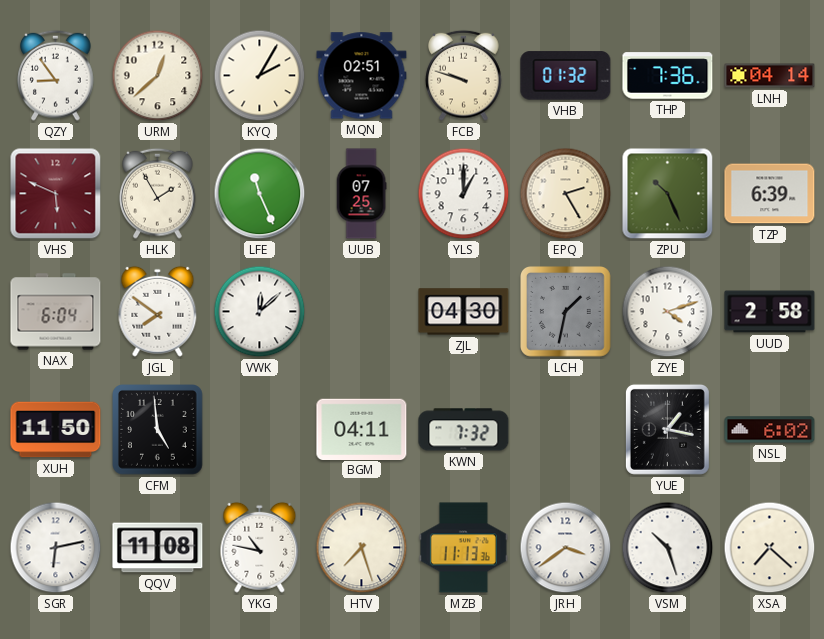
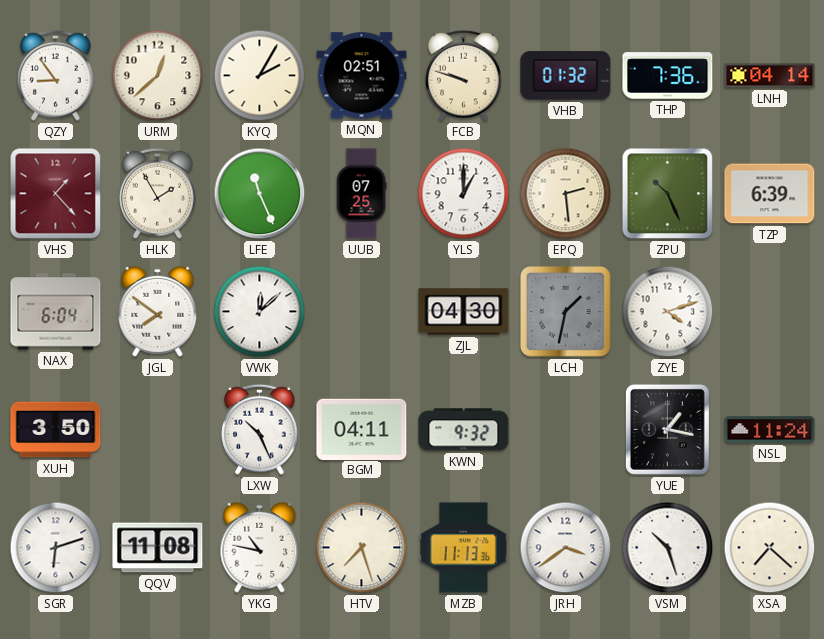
VHS: 5:49 -> 1:23
EPQ: 2:25 -> 2:29
UUD: 2:58 -> none
XUH: 11:50 -> 3:50
CFM: 4:59 -> none
LXW: none -> 10:26
KWN: 7:32 -> 9:32
NSL: 6:02 -> 11:24
SGR: 6:13 -> 6:12
